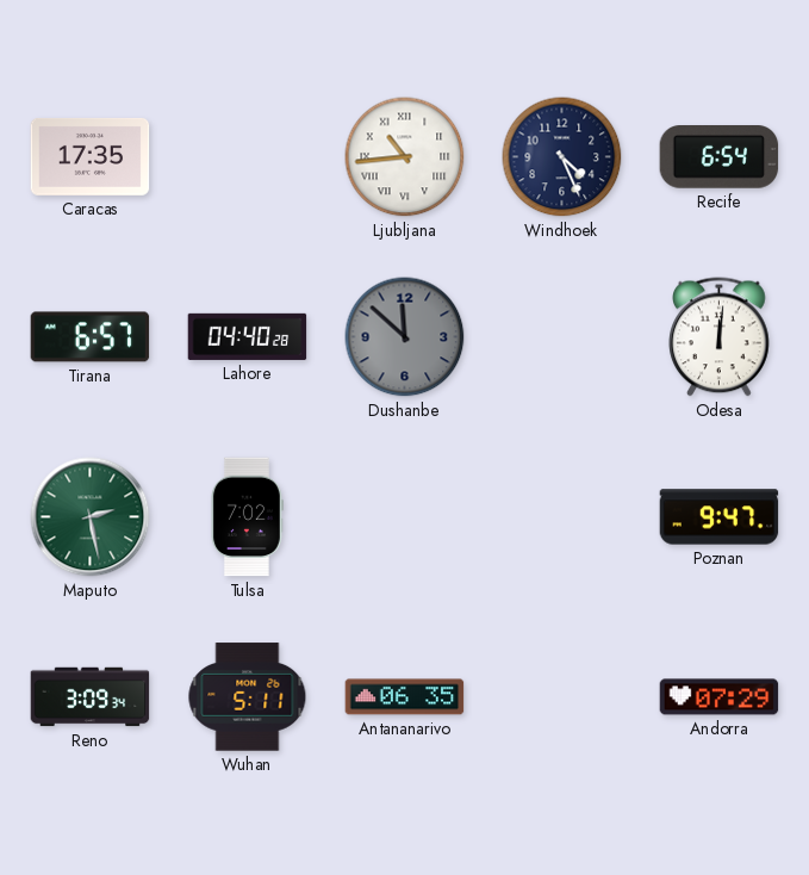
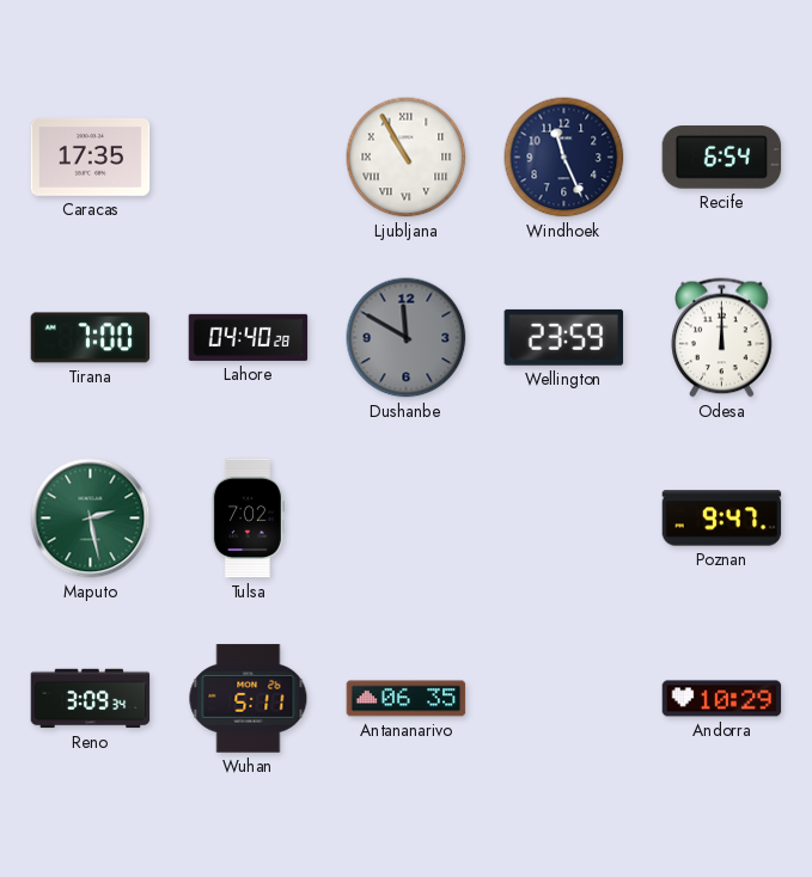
Ljubljana: 10:44 -> 10:55
Windhoek: 4:26 -> 11:26
Tirana: 6:57 -> 7:00
Dushanbe: 11:52 -> 11:50
Wellington: none -> 23:59
Odesa: 12:01 -> 12:00
Andorra: 07:29 -> 10:29
